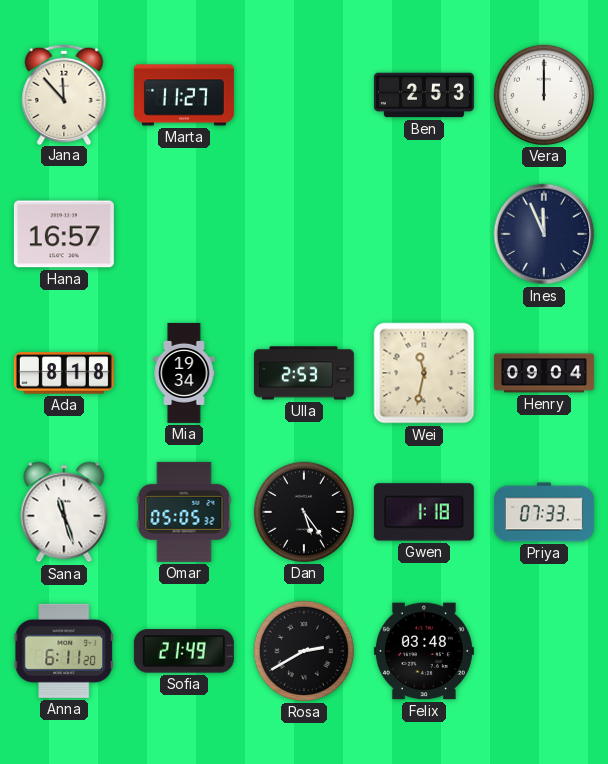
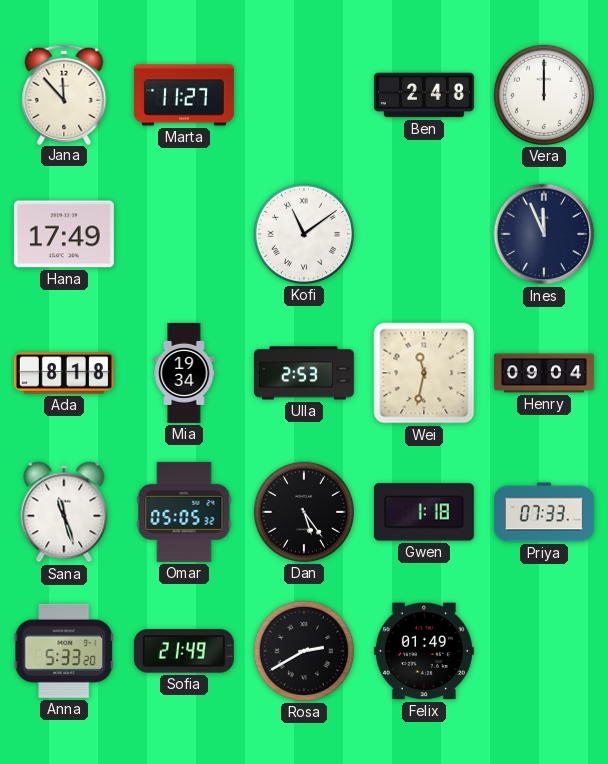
Ben: 2:53 -> 2:48
Hana: 16:57 -> 17:49
Kofi: none -> 11:09
Anna: 6:11 -> 5:33
Felix: 03:48 -> 01:49
